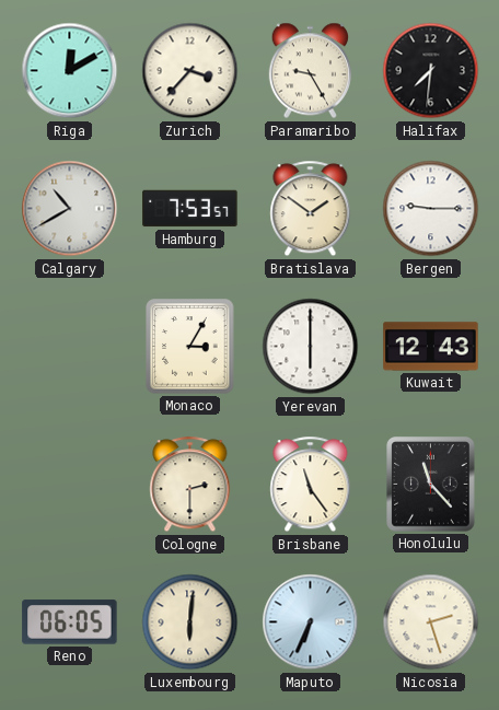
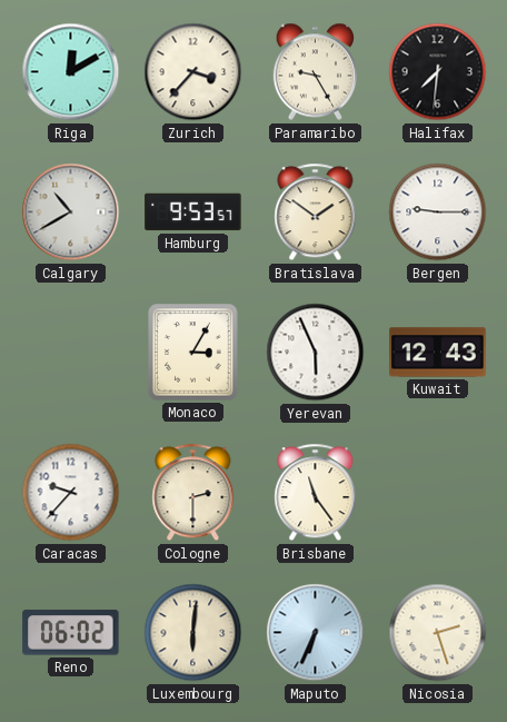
Hamburg: 7:53 -> 9:53
Yerevan: 6:00 -> 5:56
Caracas: none -> 9:37
Honolulu: 11:23 -> none
Reno: 06:05 -> 06:02
